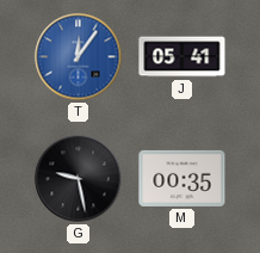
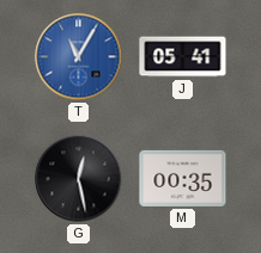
T: 12:06 -> 11:05
G: 9:28 -> 12:28
